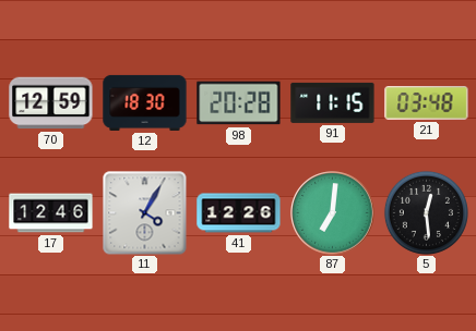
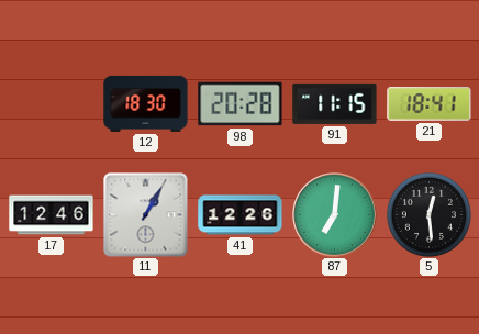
70: 12:59 -> none
21: 03:48 -> 18:41
11: 4:05 -> 1:05
